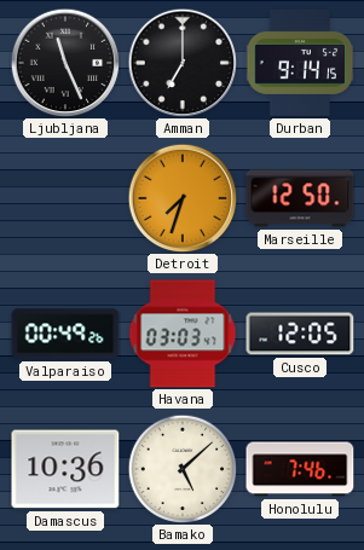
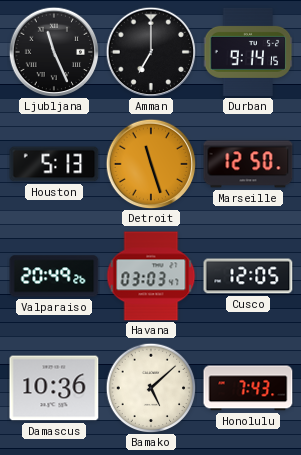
Houston: none -> 5:13
Detroit: 7:33 -> 11:27
Valparaiso: 00:49 -> 20:49
Honolulu: 7:46 -> 7:43
